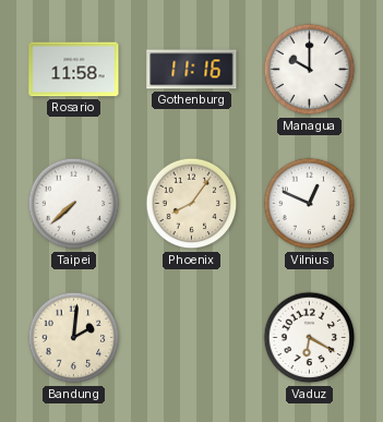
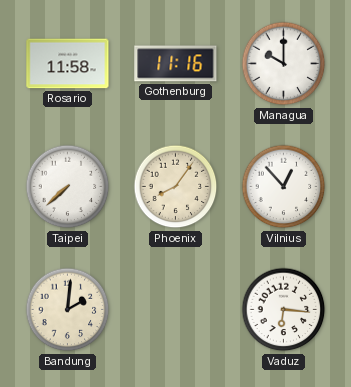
Vilnius: 12:49 -> 12:53
Vaduz: 6:20 -> 6:16
